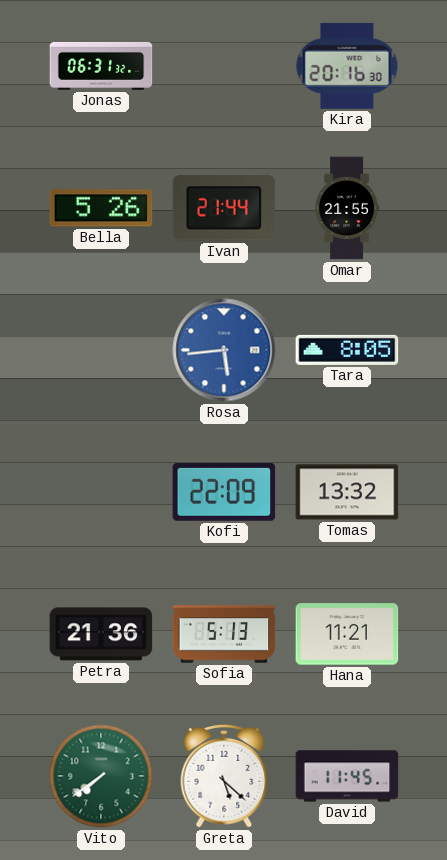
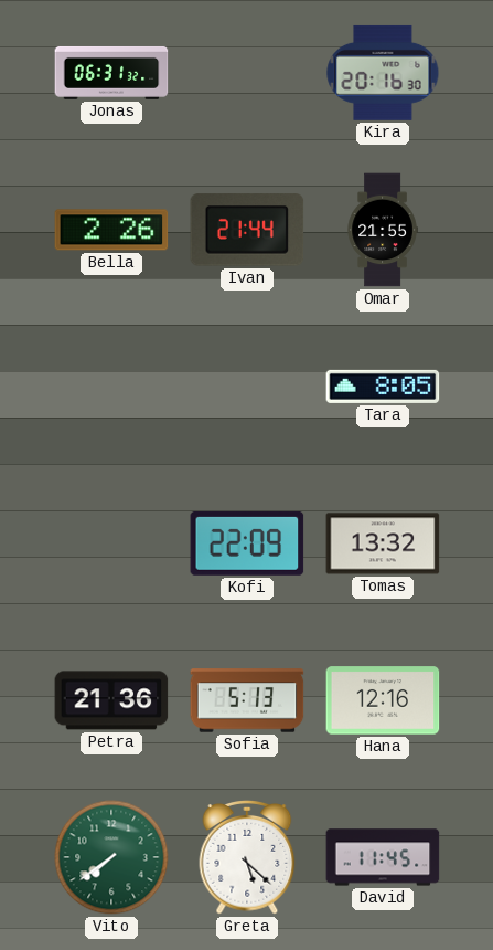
Bella: 5:26 -> 2:26
Rosa: 5:44 -> none
Hana: 11:21 -> 12:16
